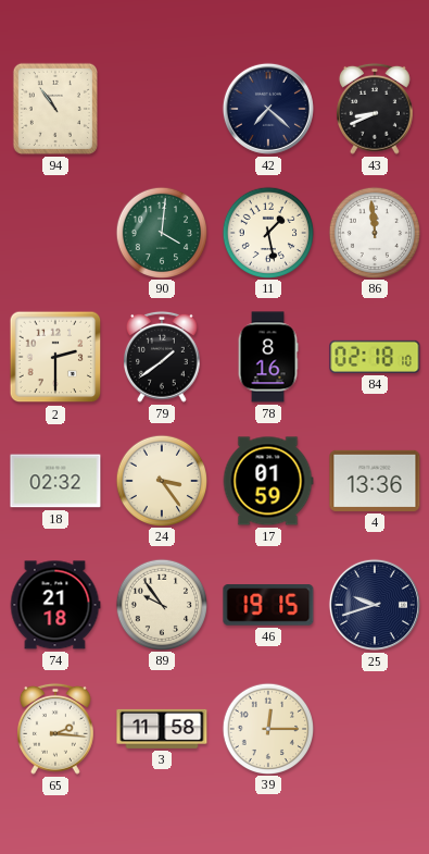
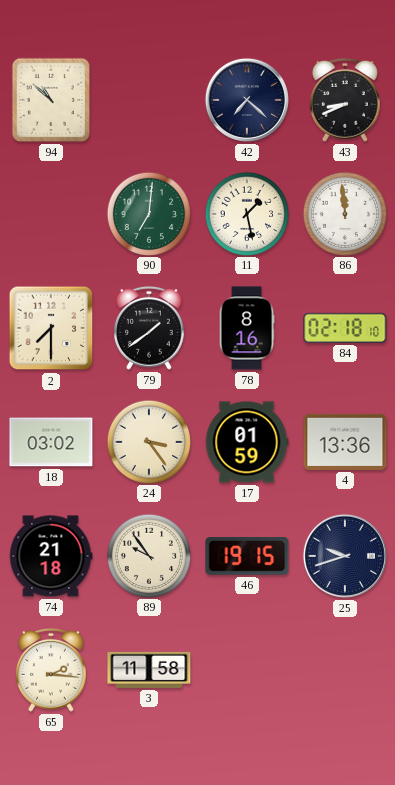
94: 10:54 -> 10:52
90: 4:01 -> 7:01
2: 2:30 -> 7:30
18: 02:32 -> 03:02
39: 12:15 -> none
